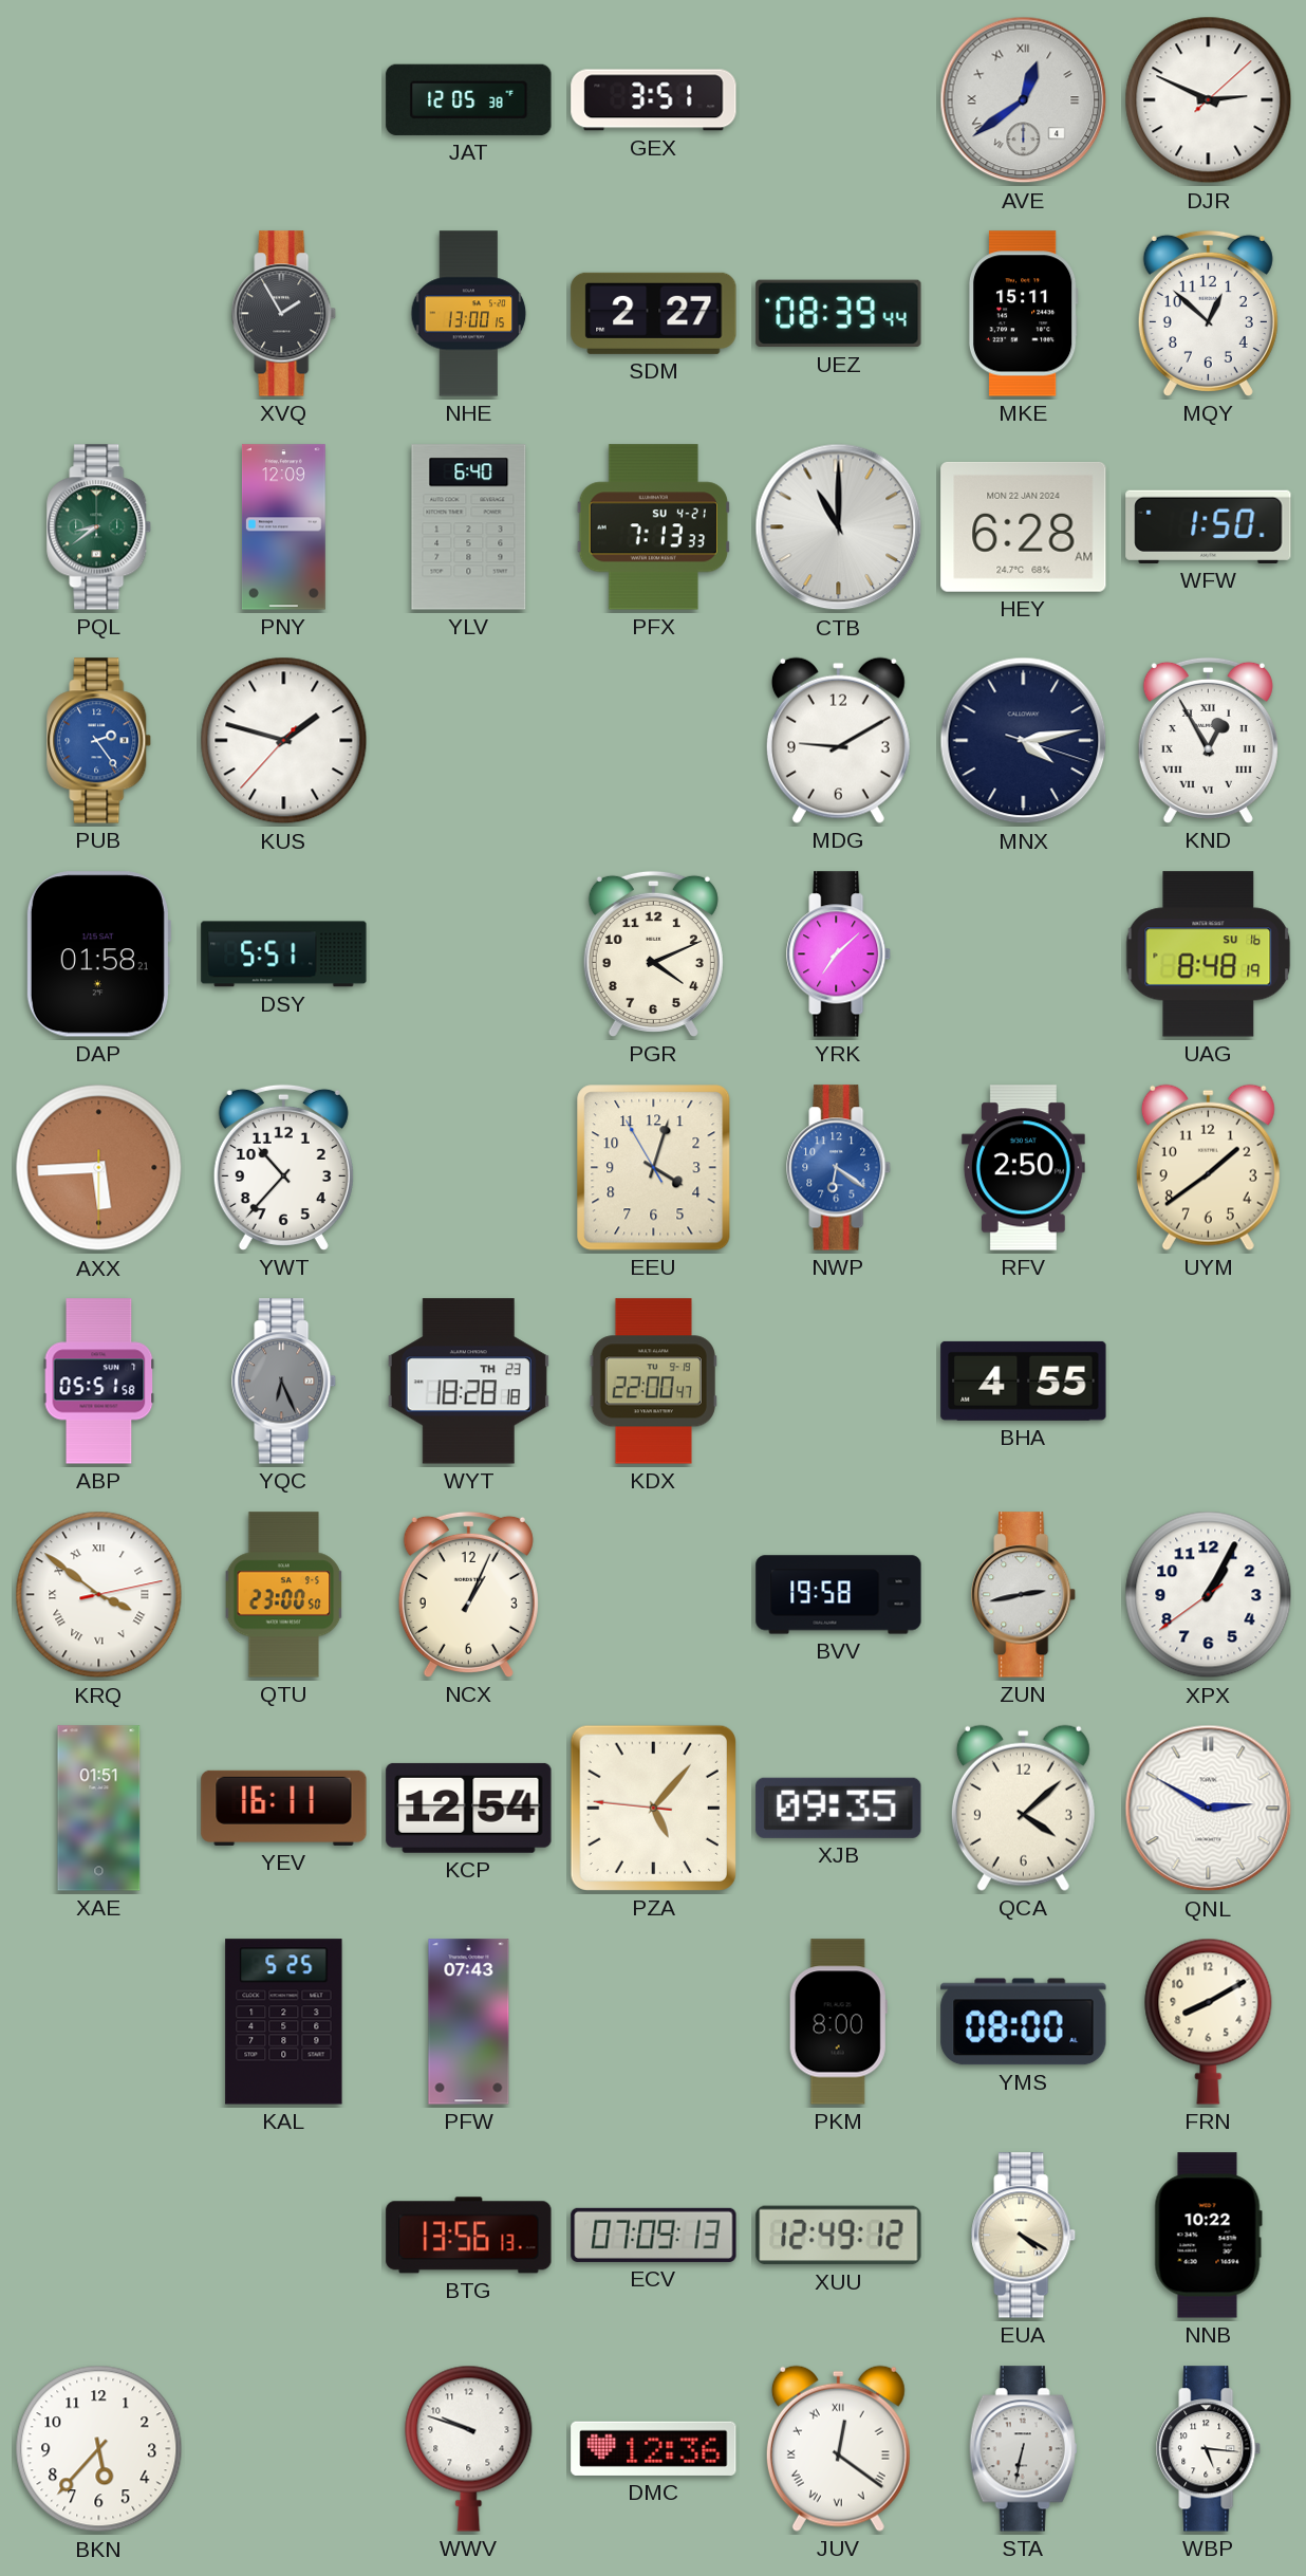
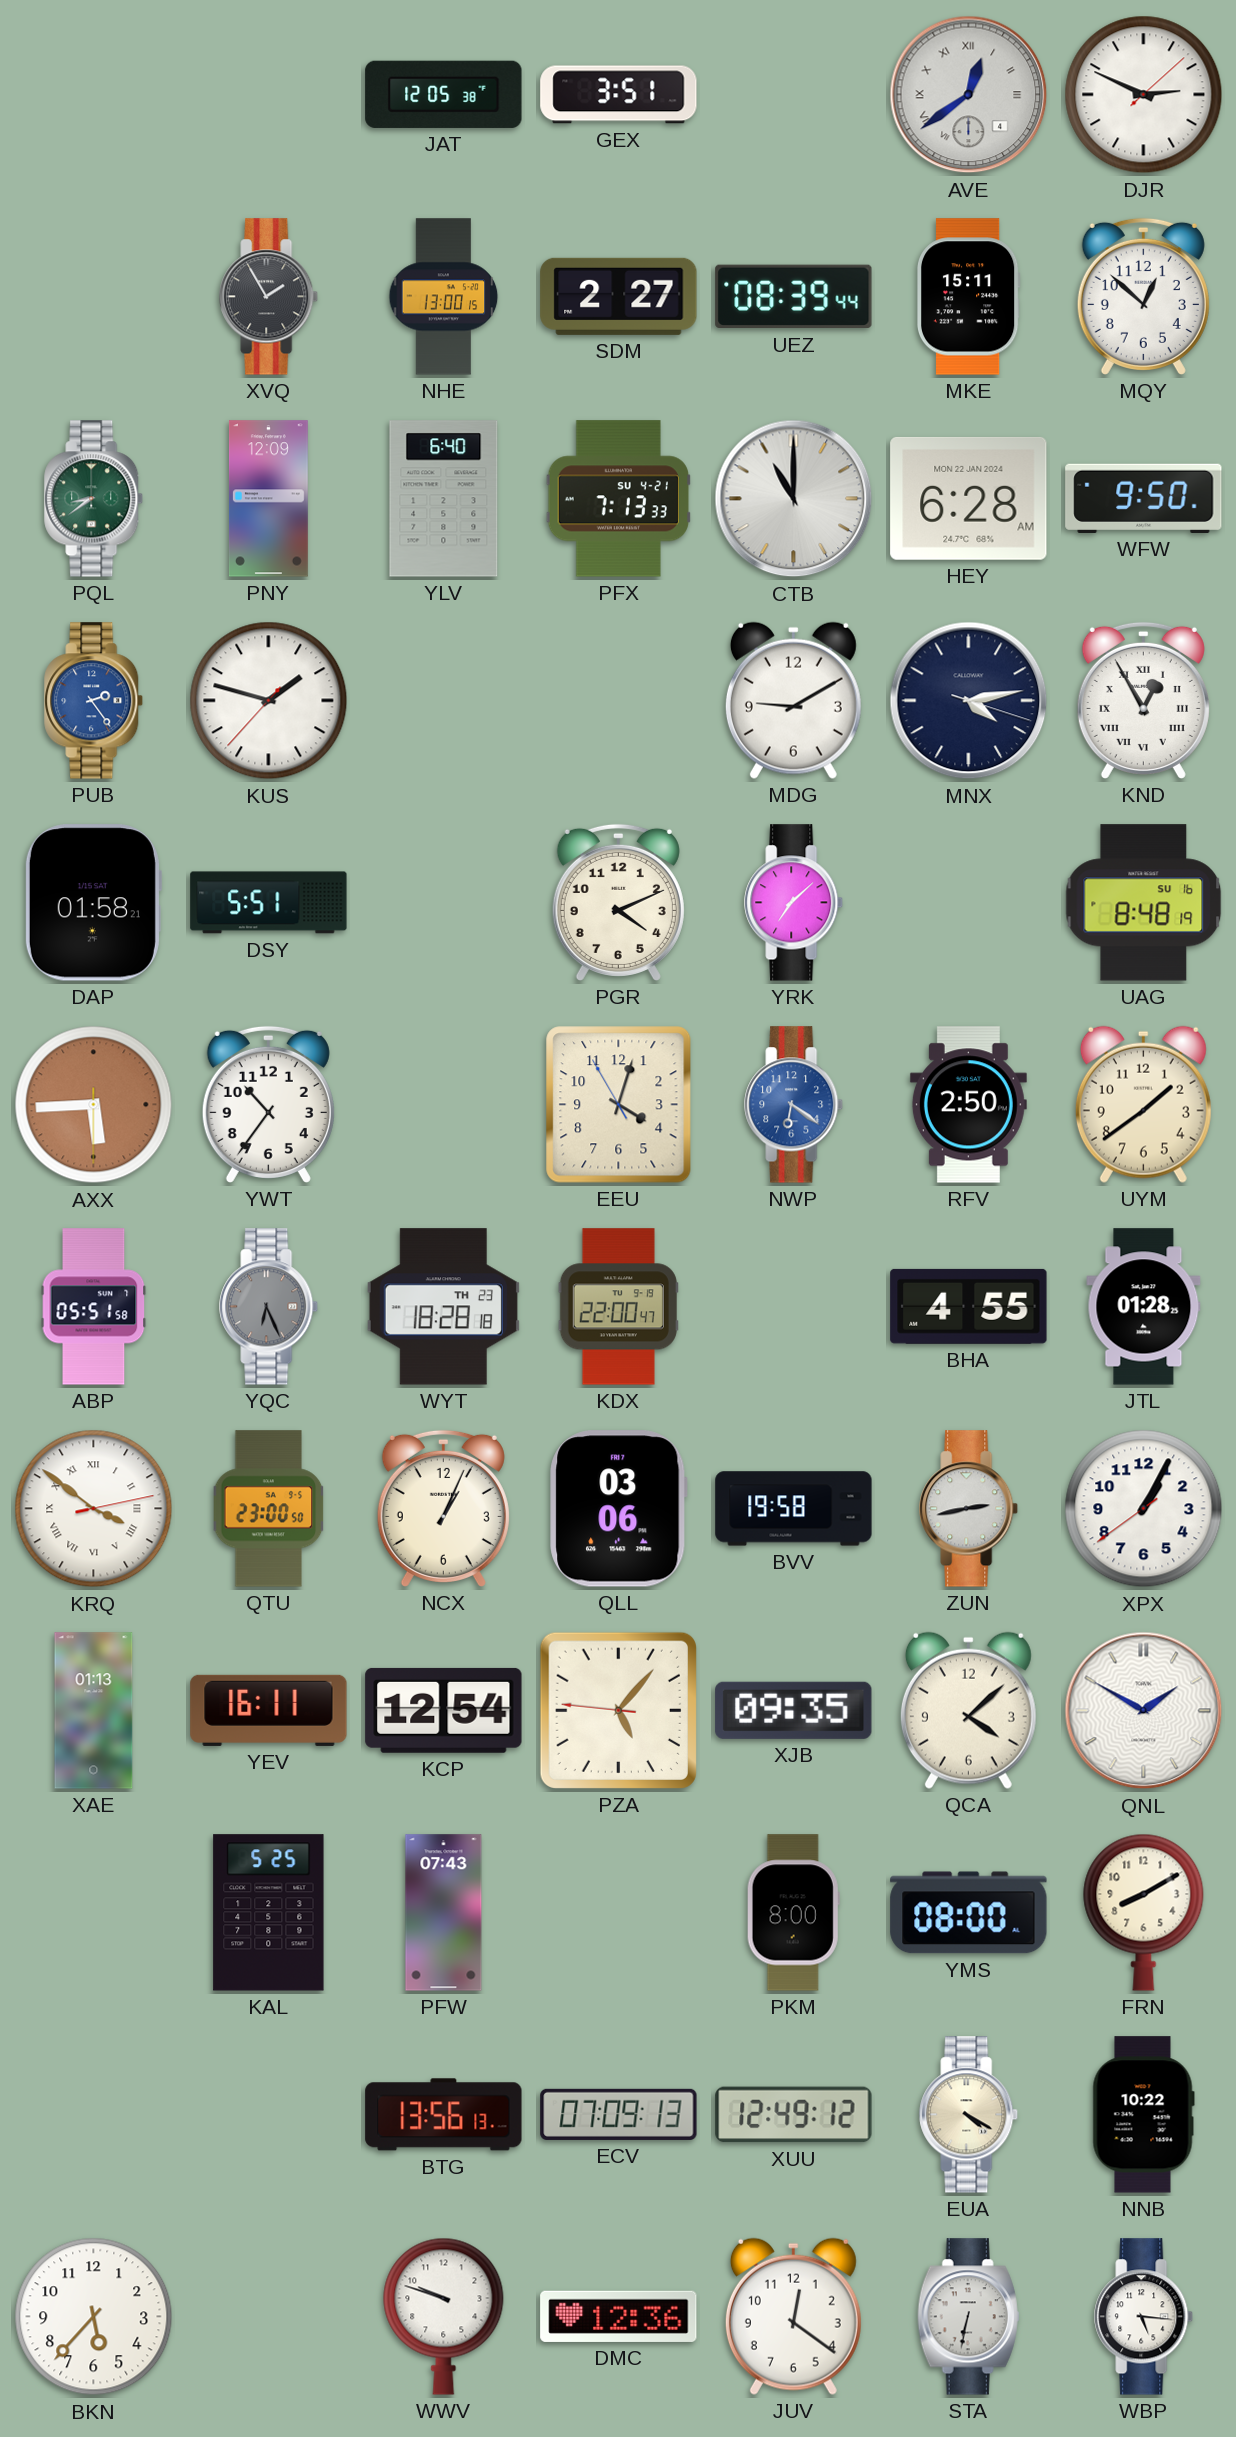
WFW: 1:50 -> 9:50
YWT: 10:37 -> 10:36
JTL: none -> 01:28
QLL: none -> 03:06
XAE: 01:51 -> 01:13
QNL: 2:50 -> 1:50
JUV numerals: Roman -> Arabic
